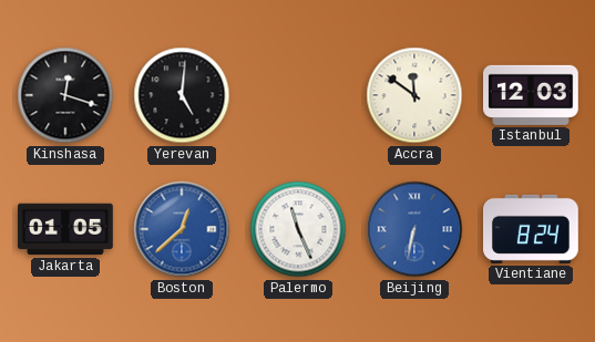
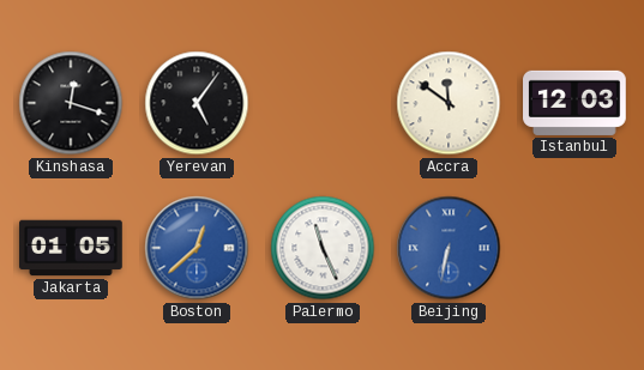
Yerevan: 5:01 -> 5:06
Vientiane: 8:24 -> none
